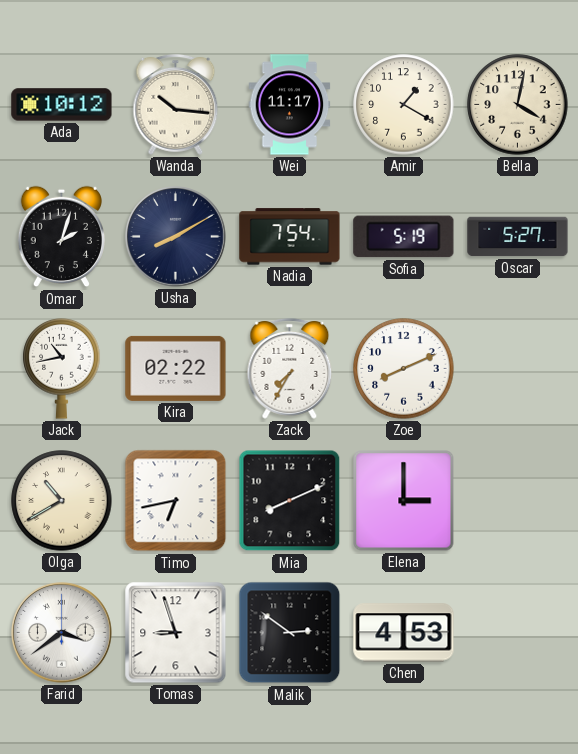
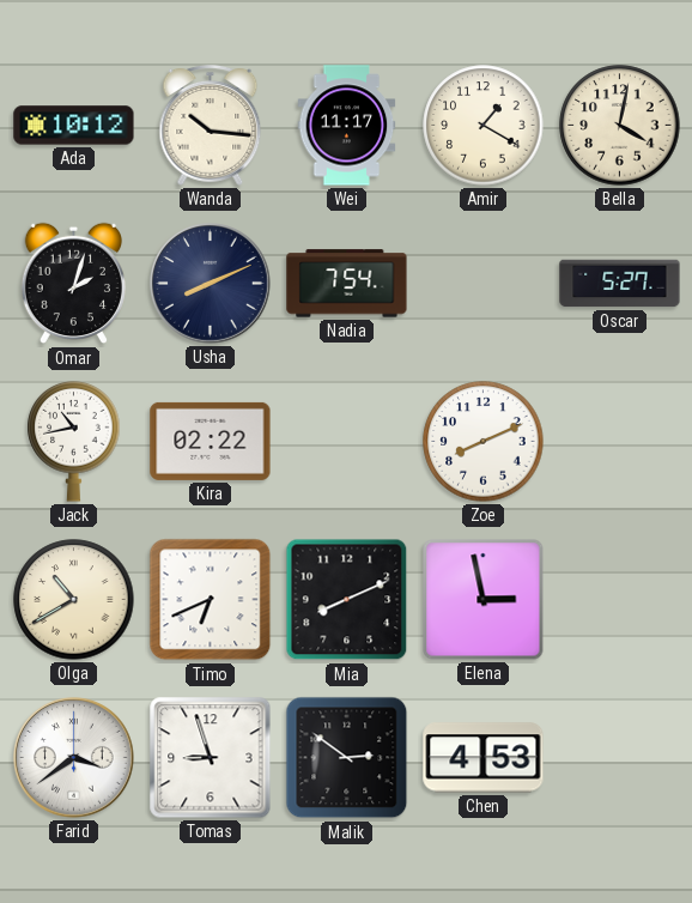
Usha: 8:10 -> 8:11
Sofia: 5:19 -> none
Zack: 7:35 -> none
Timo: 6:43 -> 6:41
Elena: 3:00 -> 2:58
